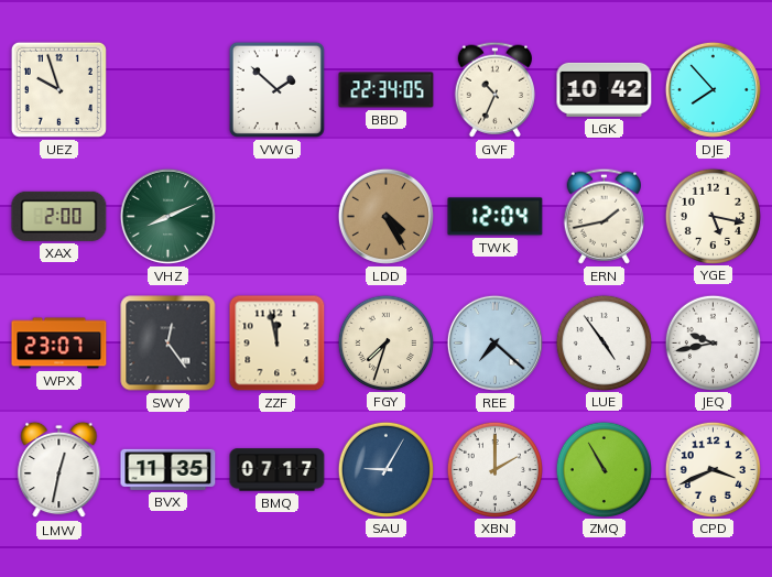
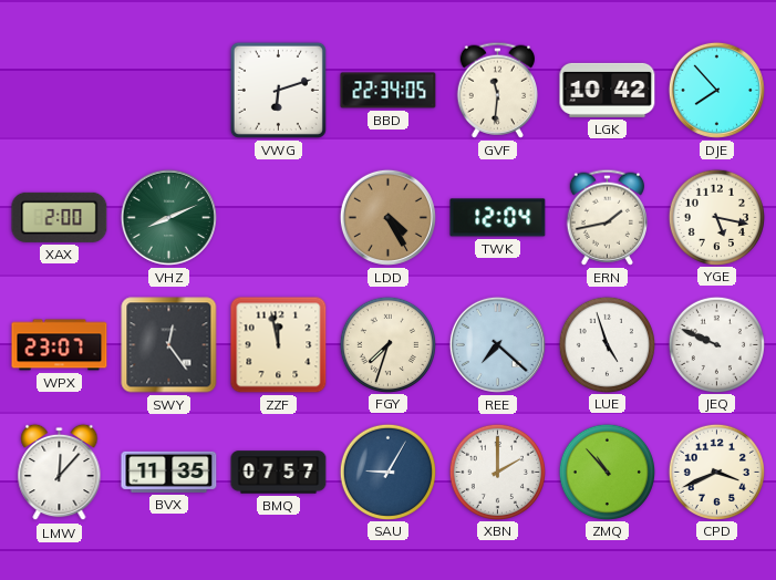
UEZ: 9:57 -> none
VWG: 1:52 -> 6:12
GVF: 10:34 -> 11:31
LUE: 4:54 -> 4:57
JEQ: 9:43 -> 9:49
LMW: 12:32 -> 12:07
BMQ: 07:17 -> 07:57
ZMQ: 10:55 -> 10:53
